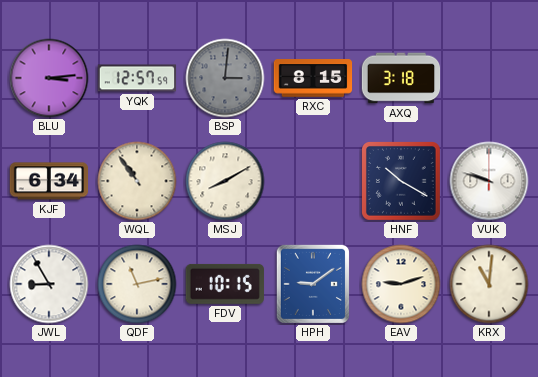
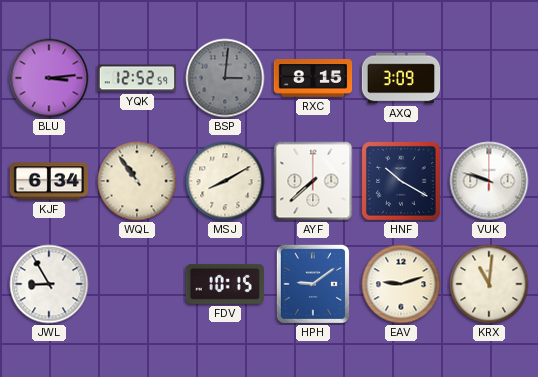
YQK: 12:57 -> 12:52
AXQ: 3:18 -> 3:09
AYF: none -> 7:38
QDF: 11:13 -> none
